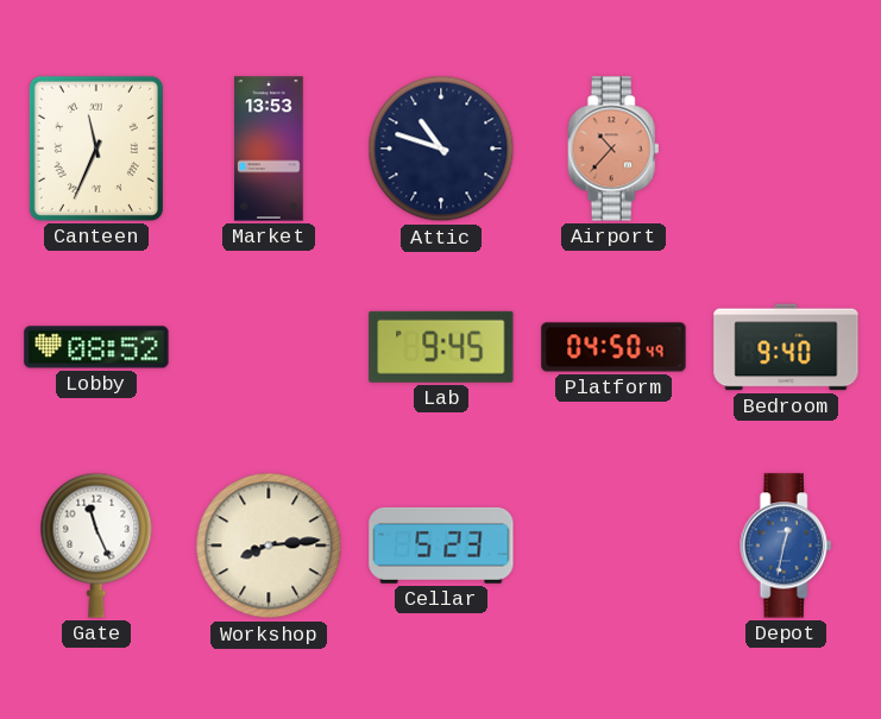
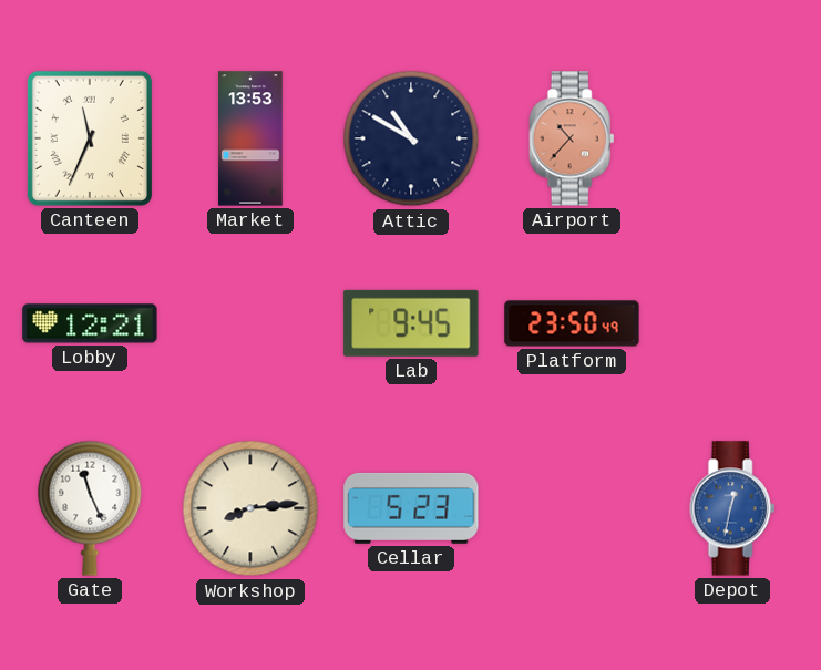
Attic: 10:48 -> 10:50
Lobby: 08:52 -> 12:21
Platform: 04:50 -> 23:50
Bedroom: 9:40 -> none
